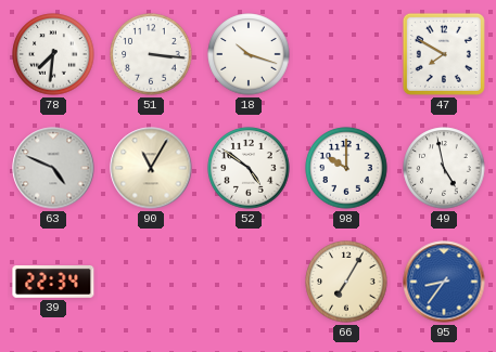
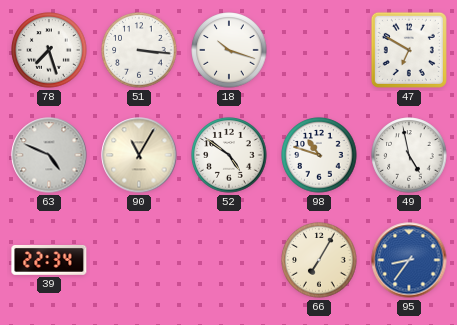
78: 7:31 -> 7:27
47: 7:50 -> 6:50
98: 10:00 -> 10:48
